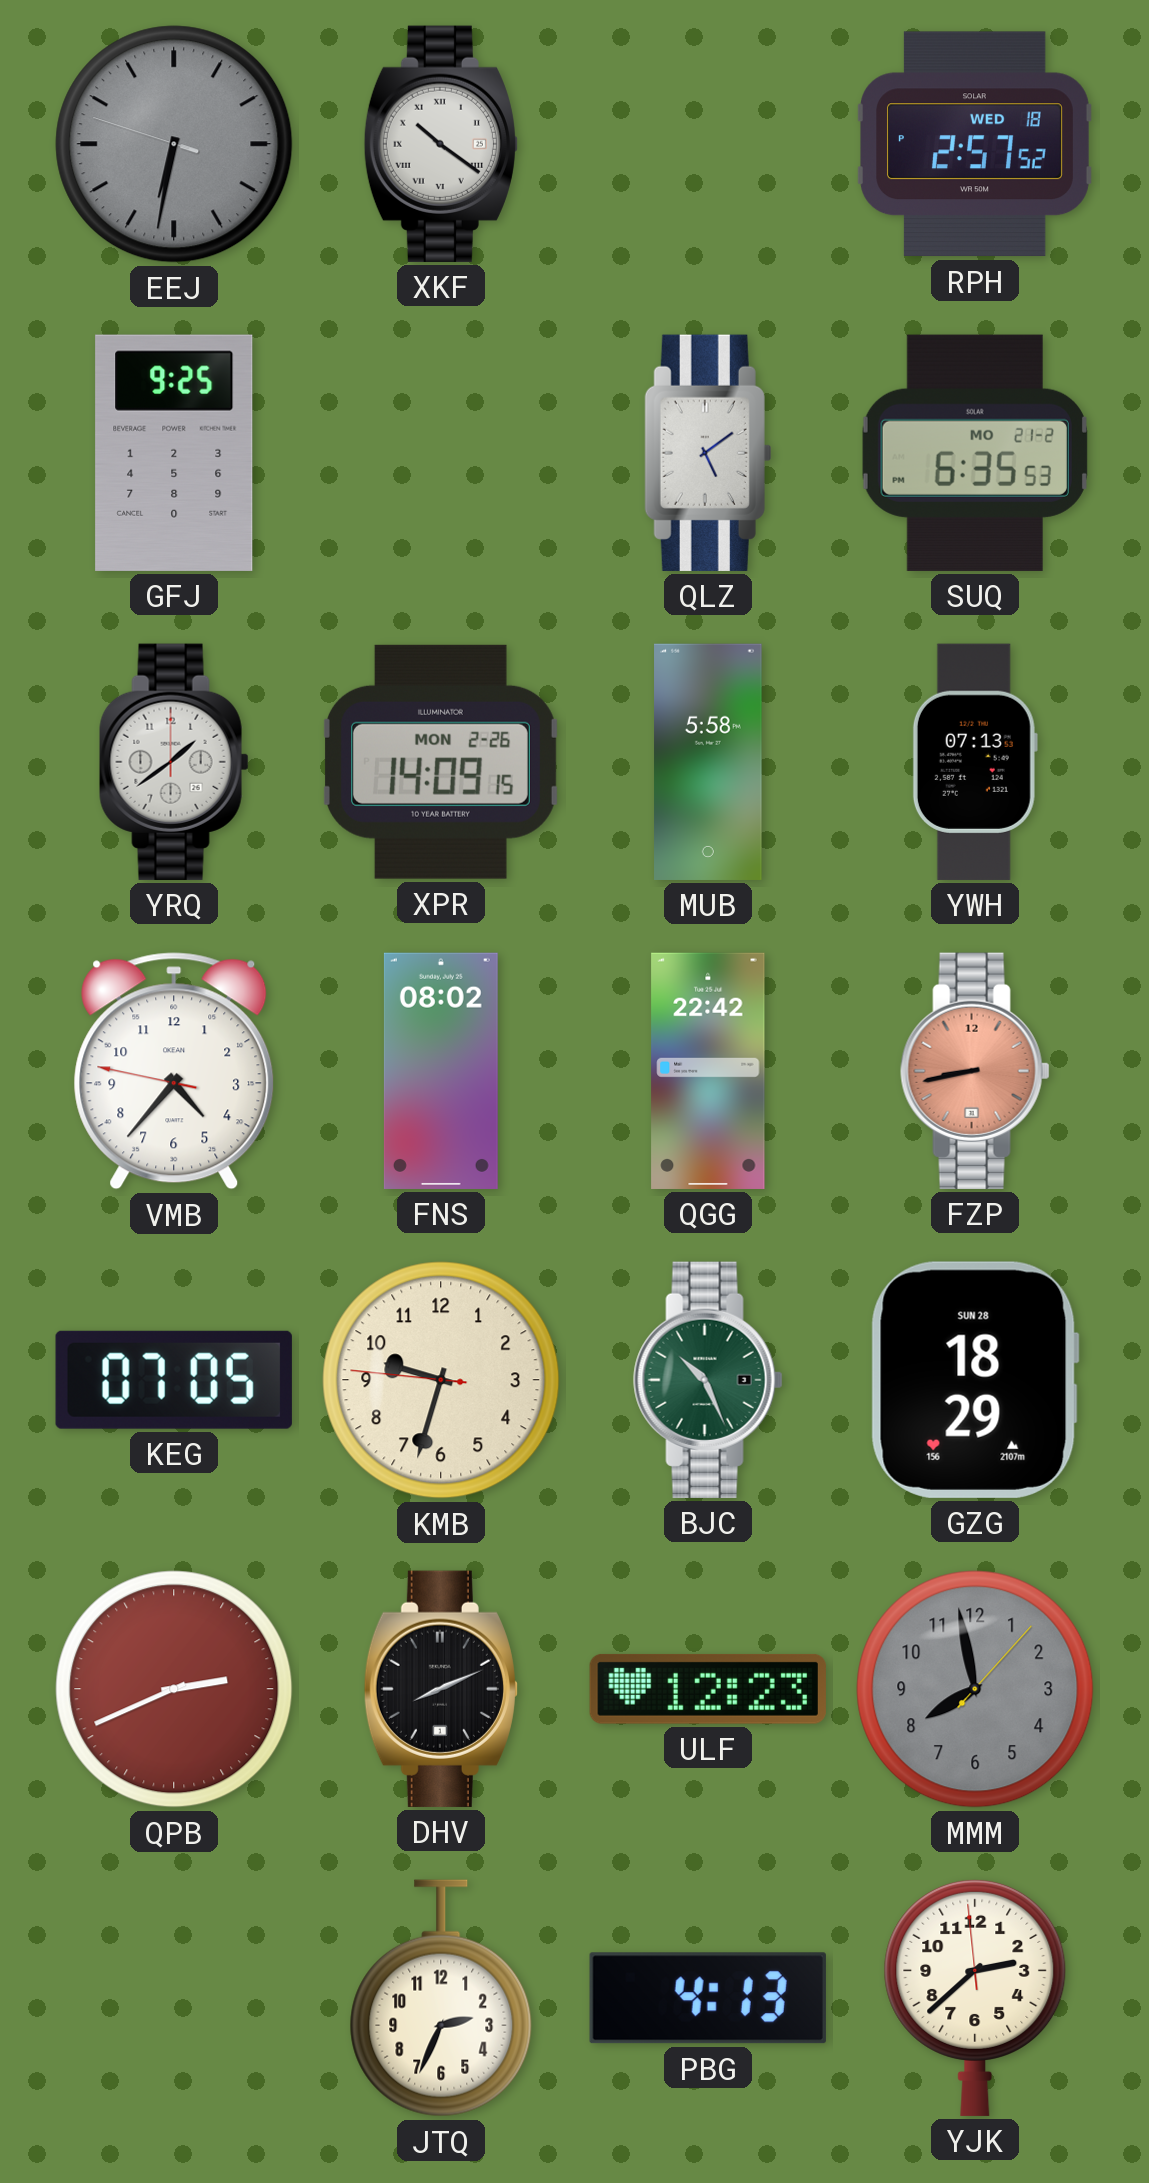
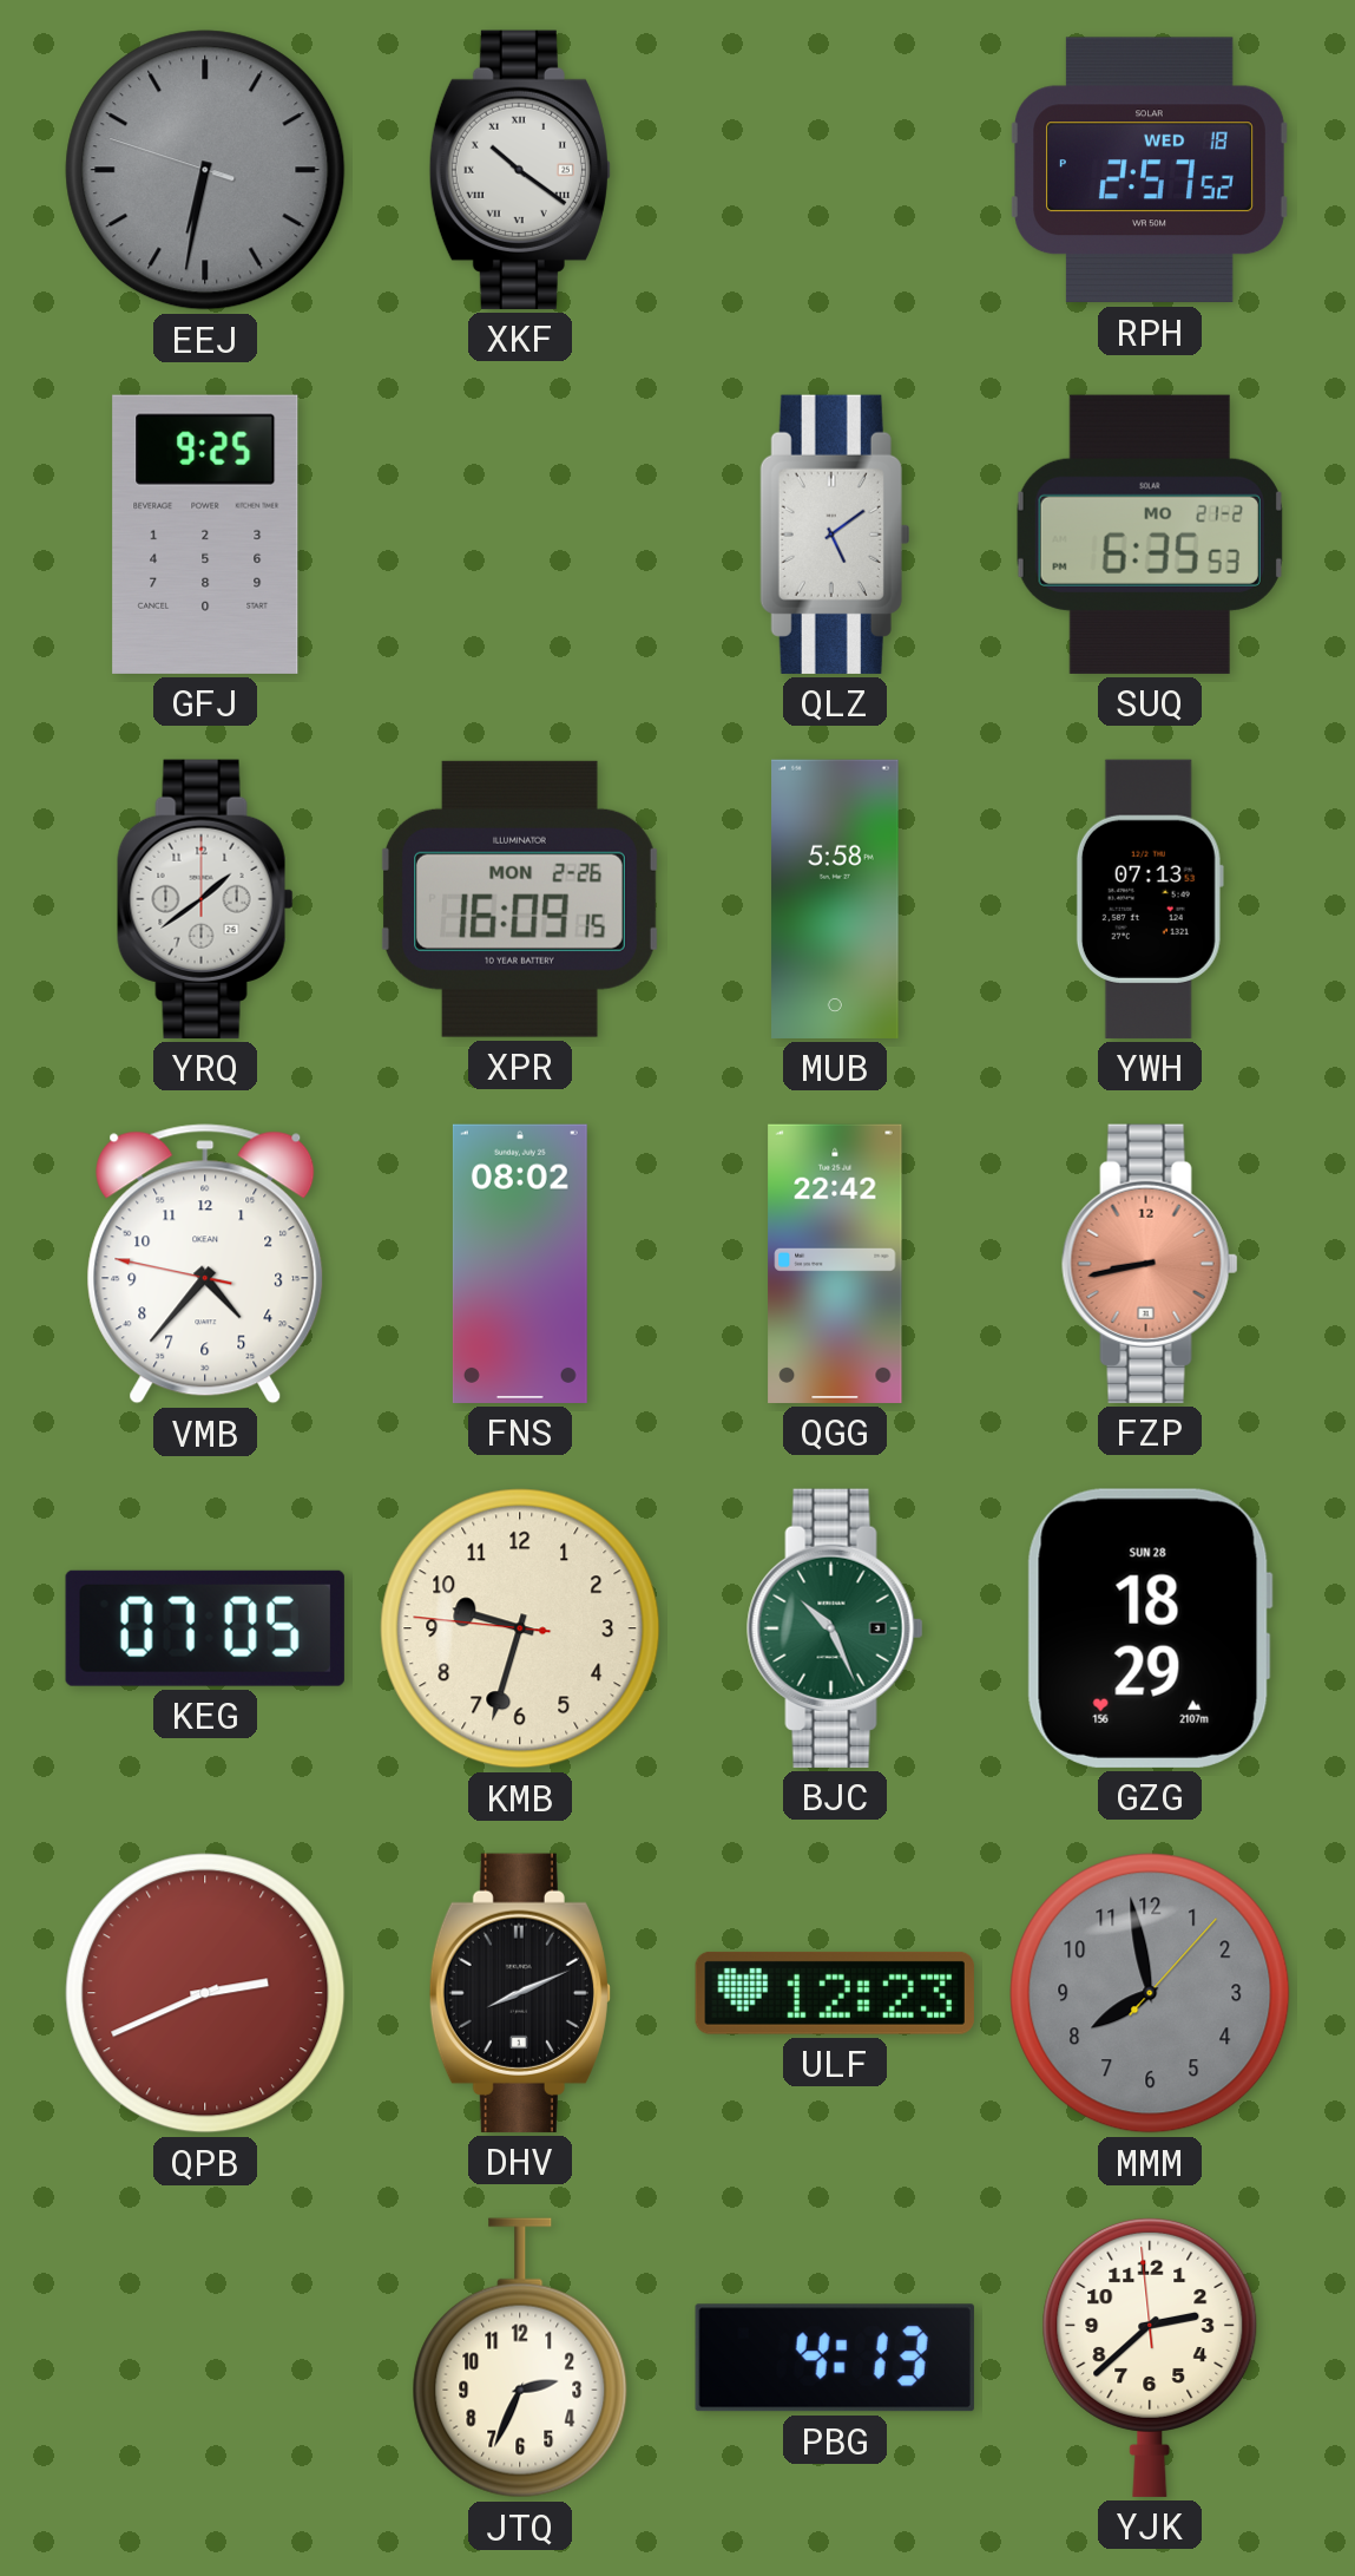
XPR: 14:09 -> 16:09
